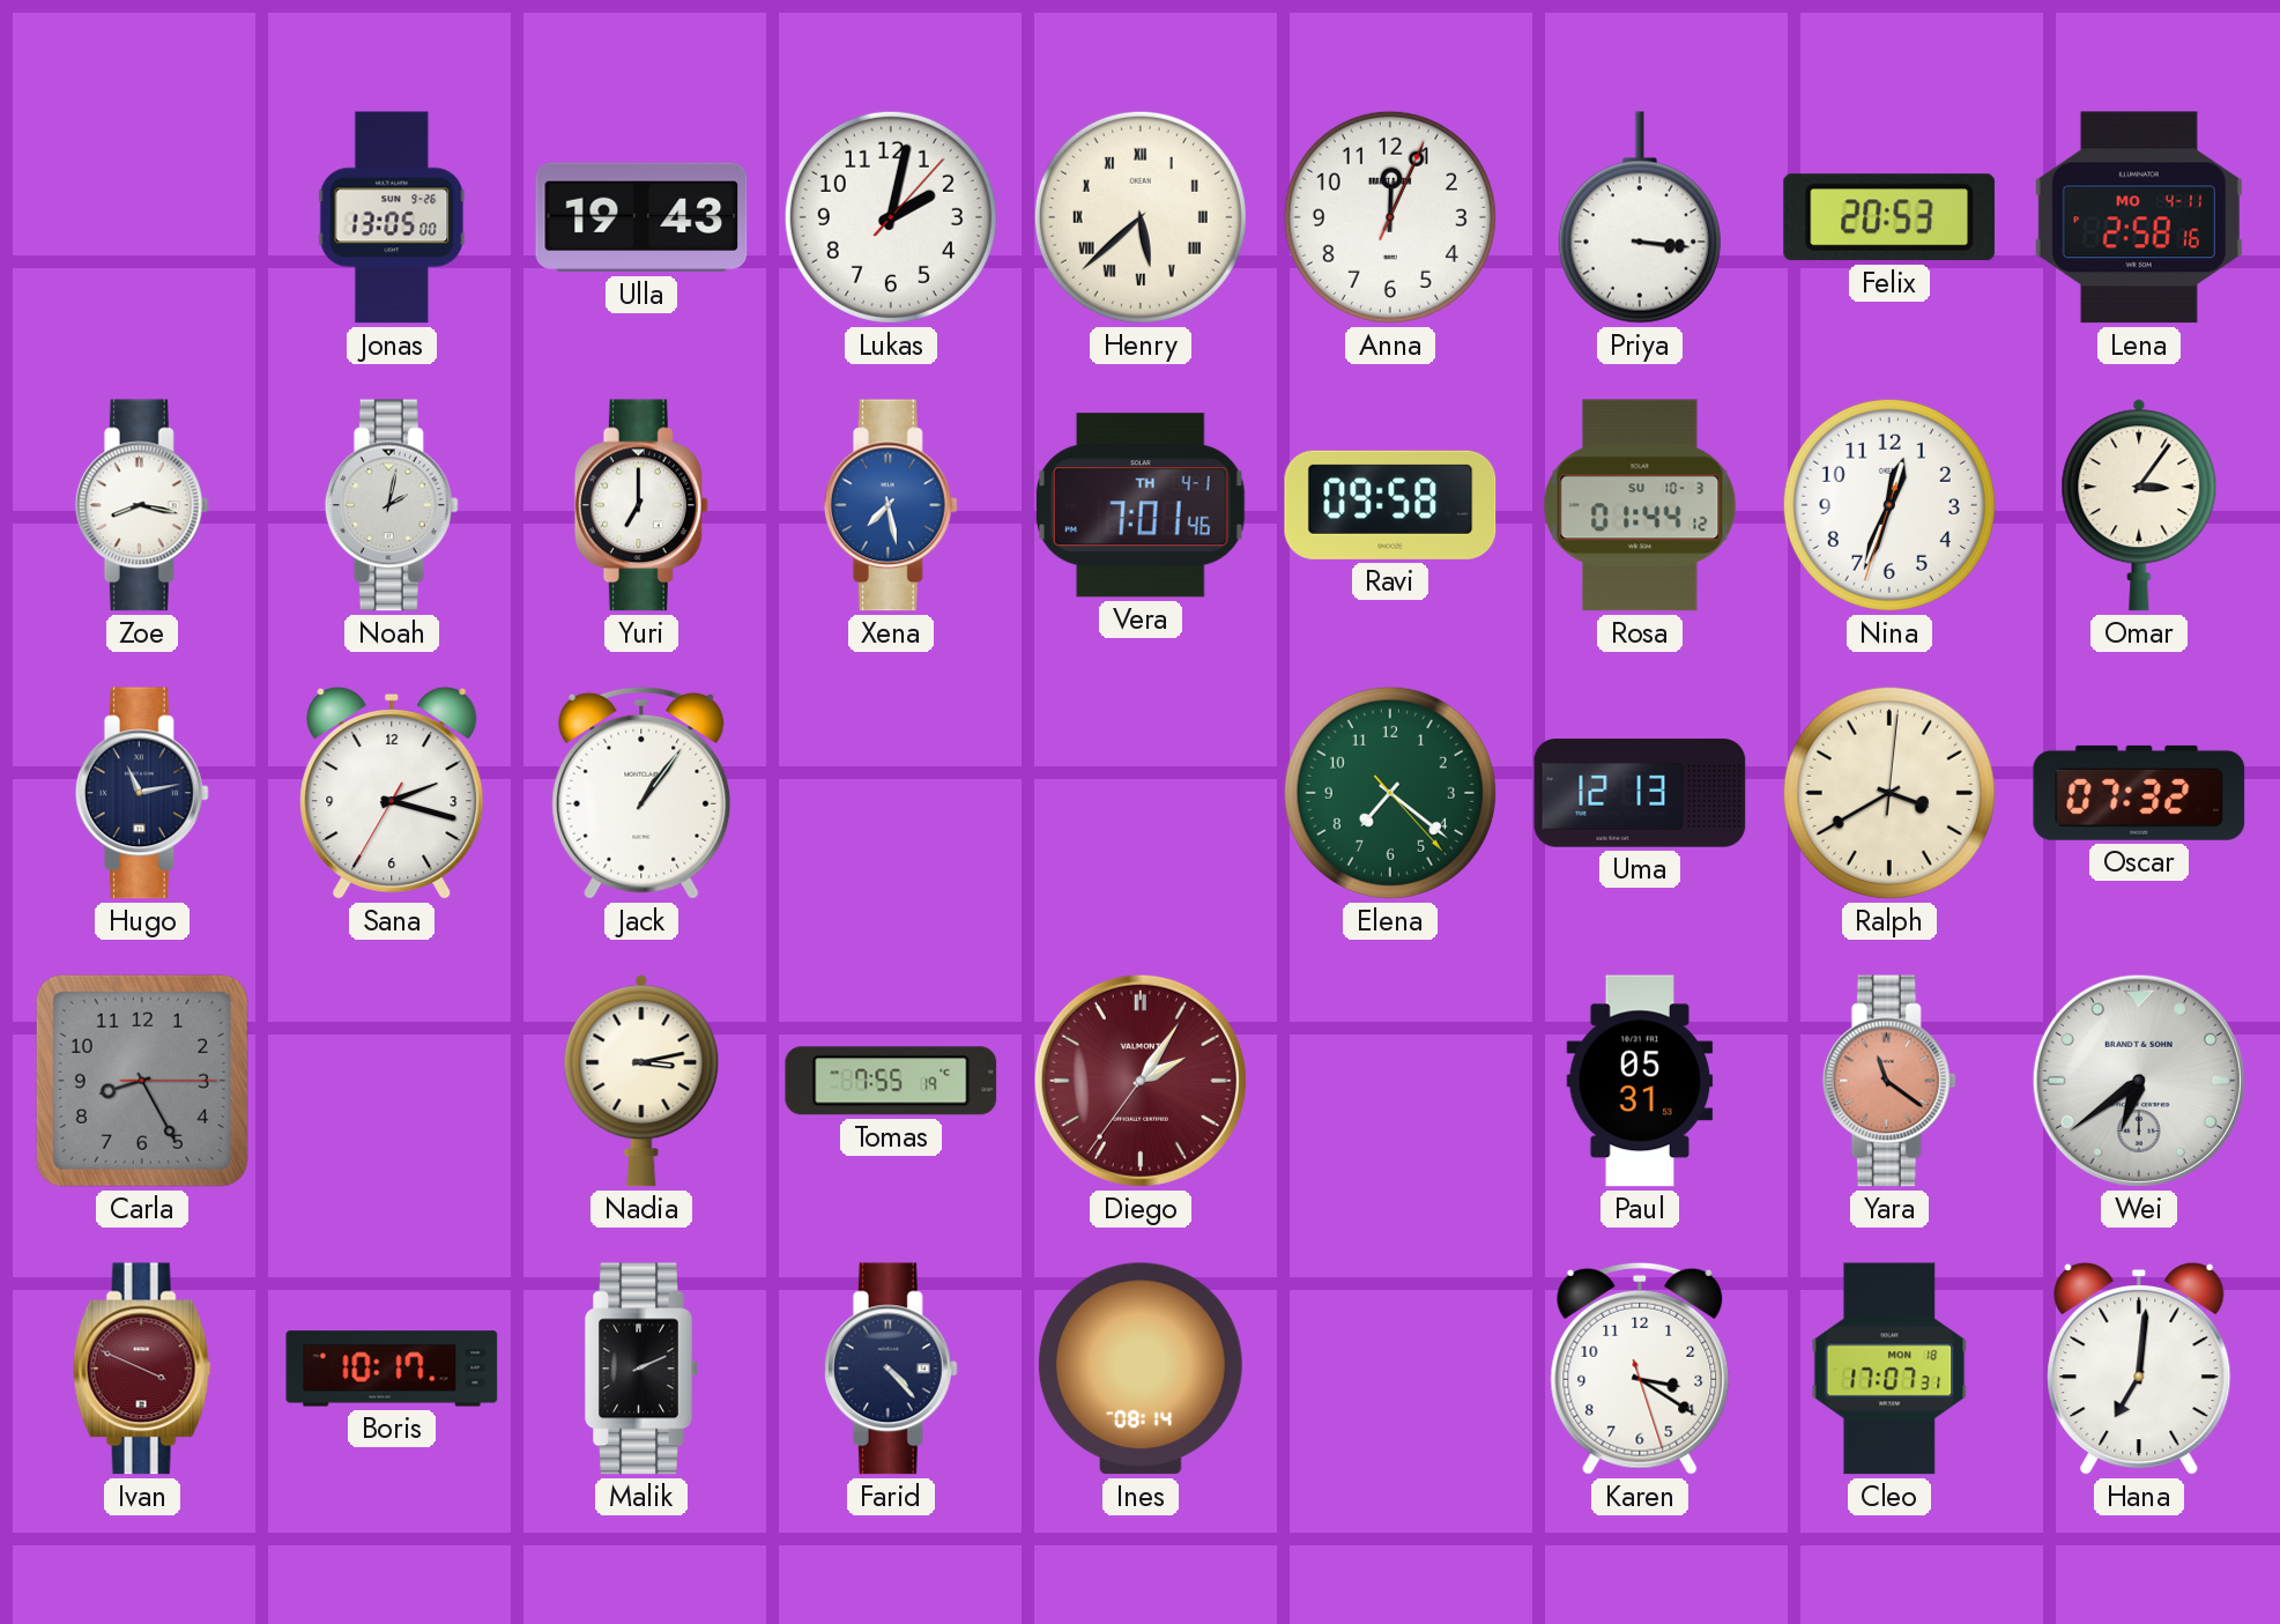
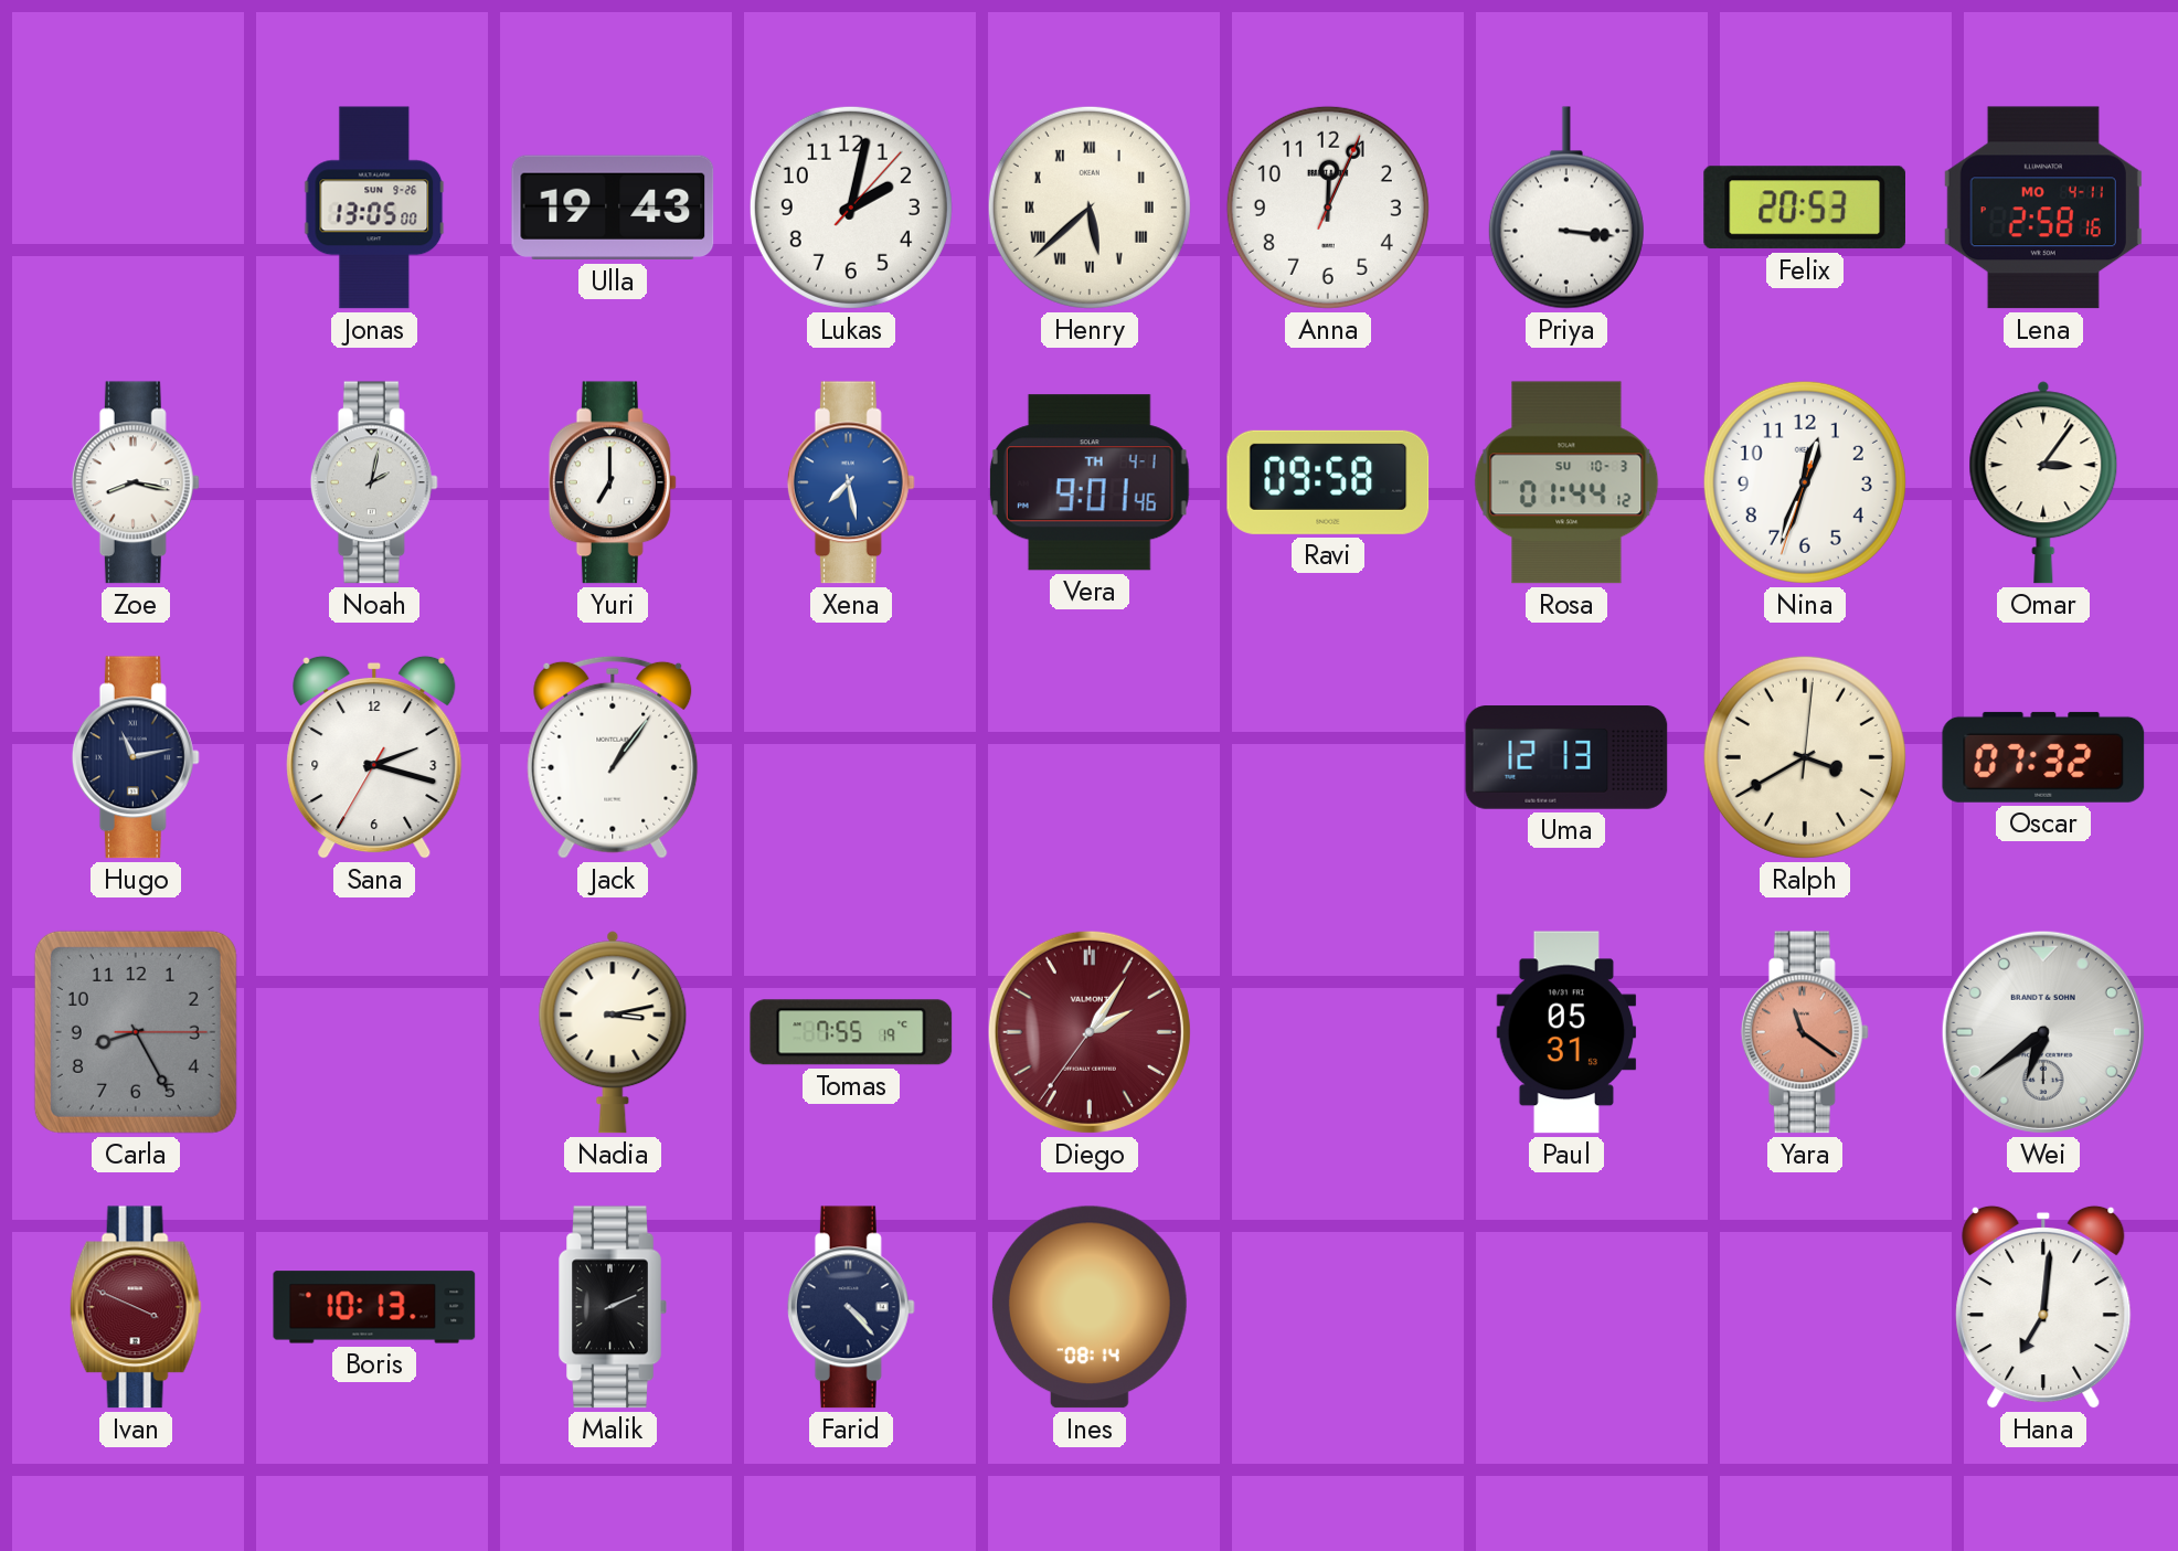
Vera: 7:01 -> 9:01
Elena: 7:21 -> none
Boris: 10:17 -> 10:13
Karen: 3:20 -> none
Cleo: 17:07 -> none
